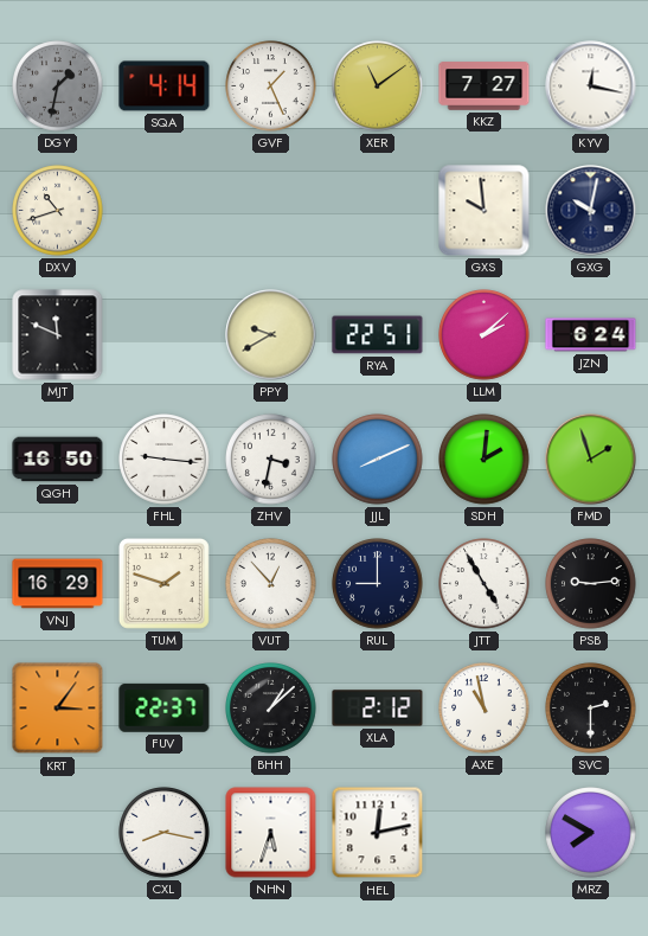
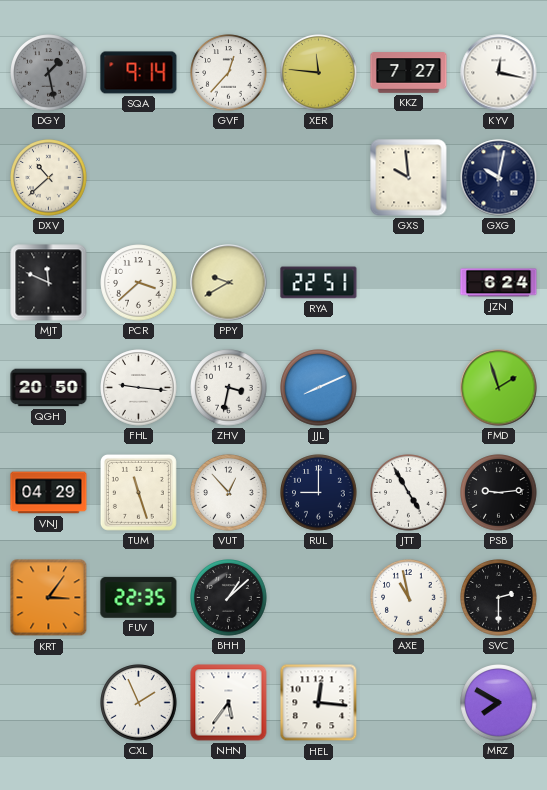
DGY: 1:32 -> 1:28
SQA: 4:14 -> 9:14
GVF: 1:26 -> 12:37
XER: 11:09 -> 11:46
DXV: 10:42 -> 10:38
PCR: none -> 3:38
LLM: 2:08 -> none
QGH: 16:50 -> 20:50
SDH: 2:01 -> none
VNJ: 16:29 -> 04:29
TUM: 1:48 -> 11:27
FUV: 22:37 -> 22:35
XLA: 2:12 -> none
CXL: 8:17 -> 1:56
NHN: 5:33 -> 5:36
HEL: 12:13 -> 12:16
